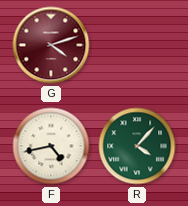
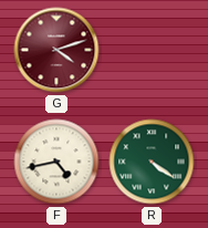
R: 4:07 -> 4:21
